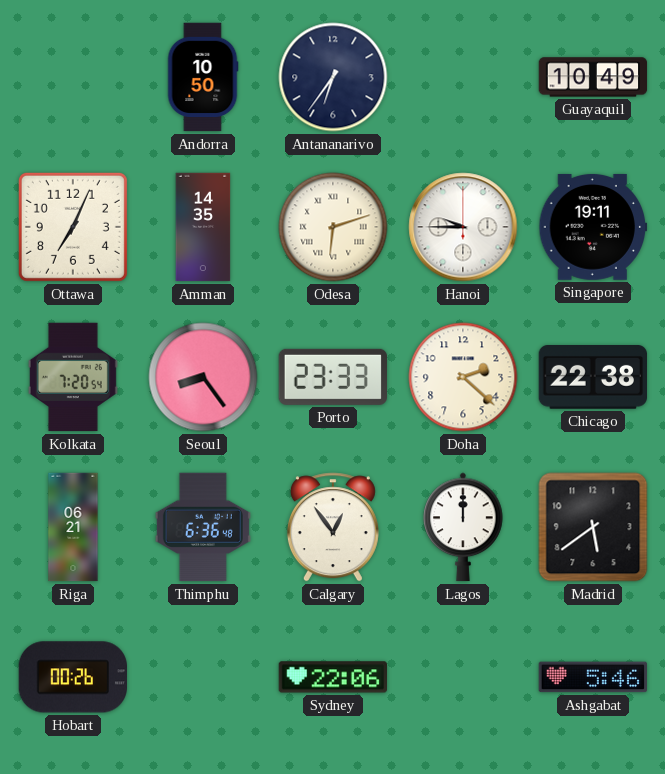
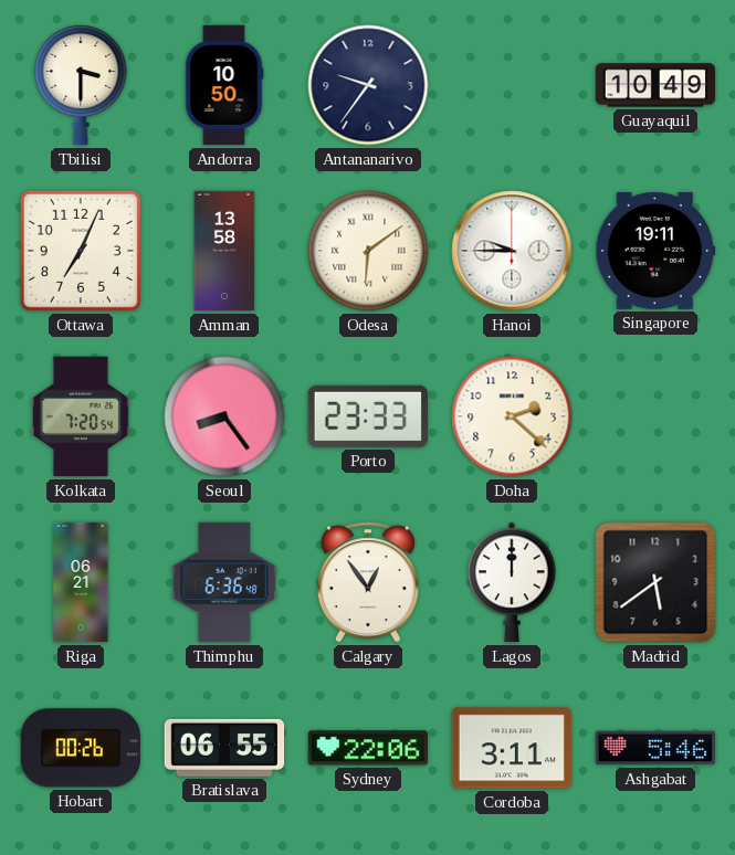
Tbilisi: none -> 3:30
Antananarivo: 6:36 -> 9:36
Amman: 14:35 -> 13:58
Odesa: 6:12 -> 6:09
Chicago: 22:38 -> none
Bratislava: none -> 06:55
Cordoba: none -> 3:11
